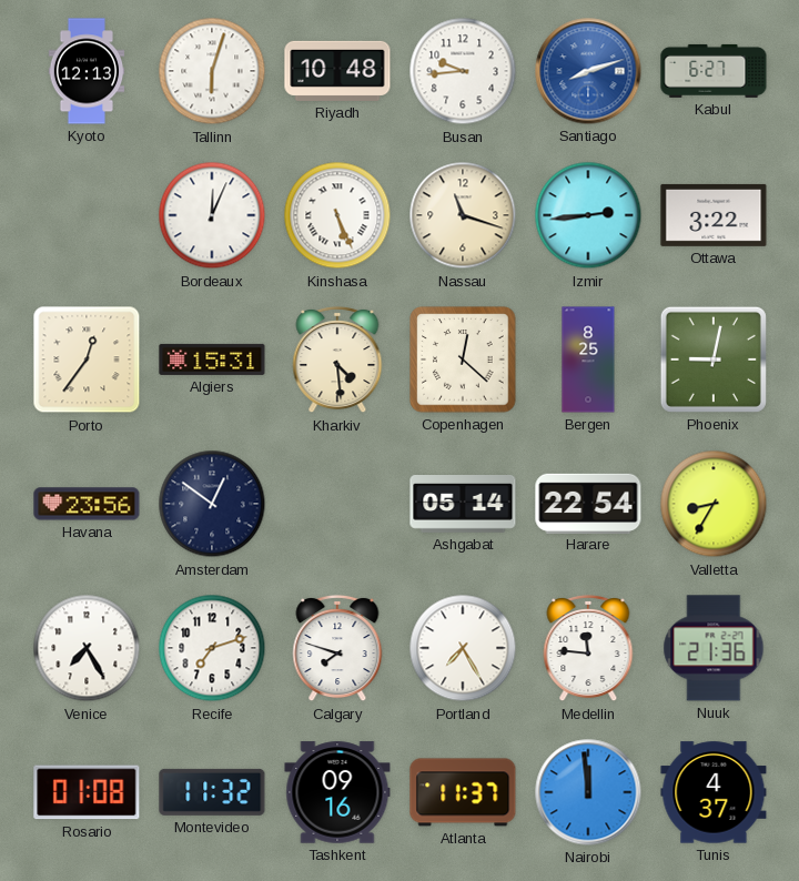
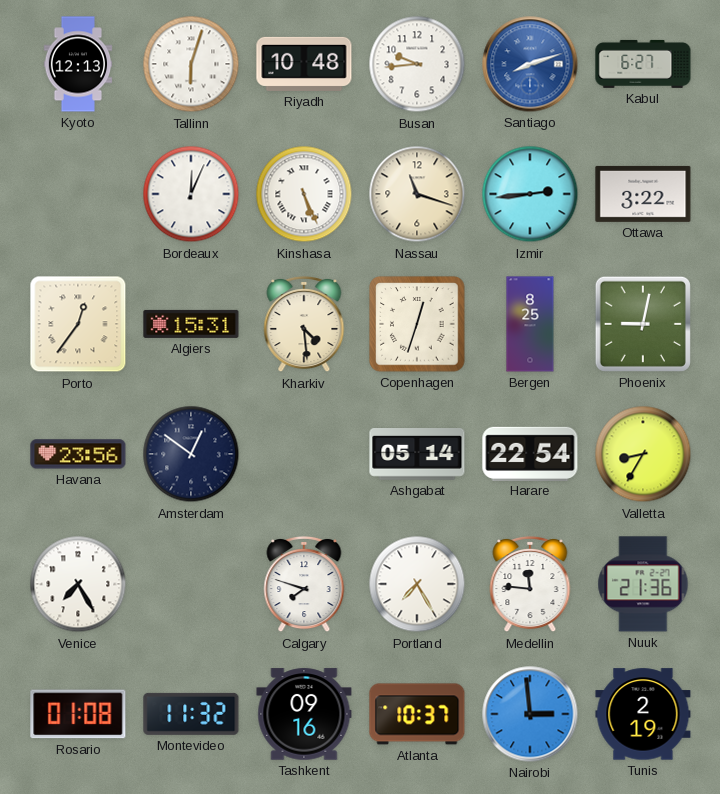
Copenhagen: 12:22 -> 12:33
Recife: 7:12 -> none
Atlanta: 11:37 -> 10:37
Nairobi: 11:59 -> 2:59
Tunis: 4:37 -> 2:19
